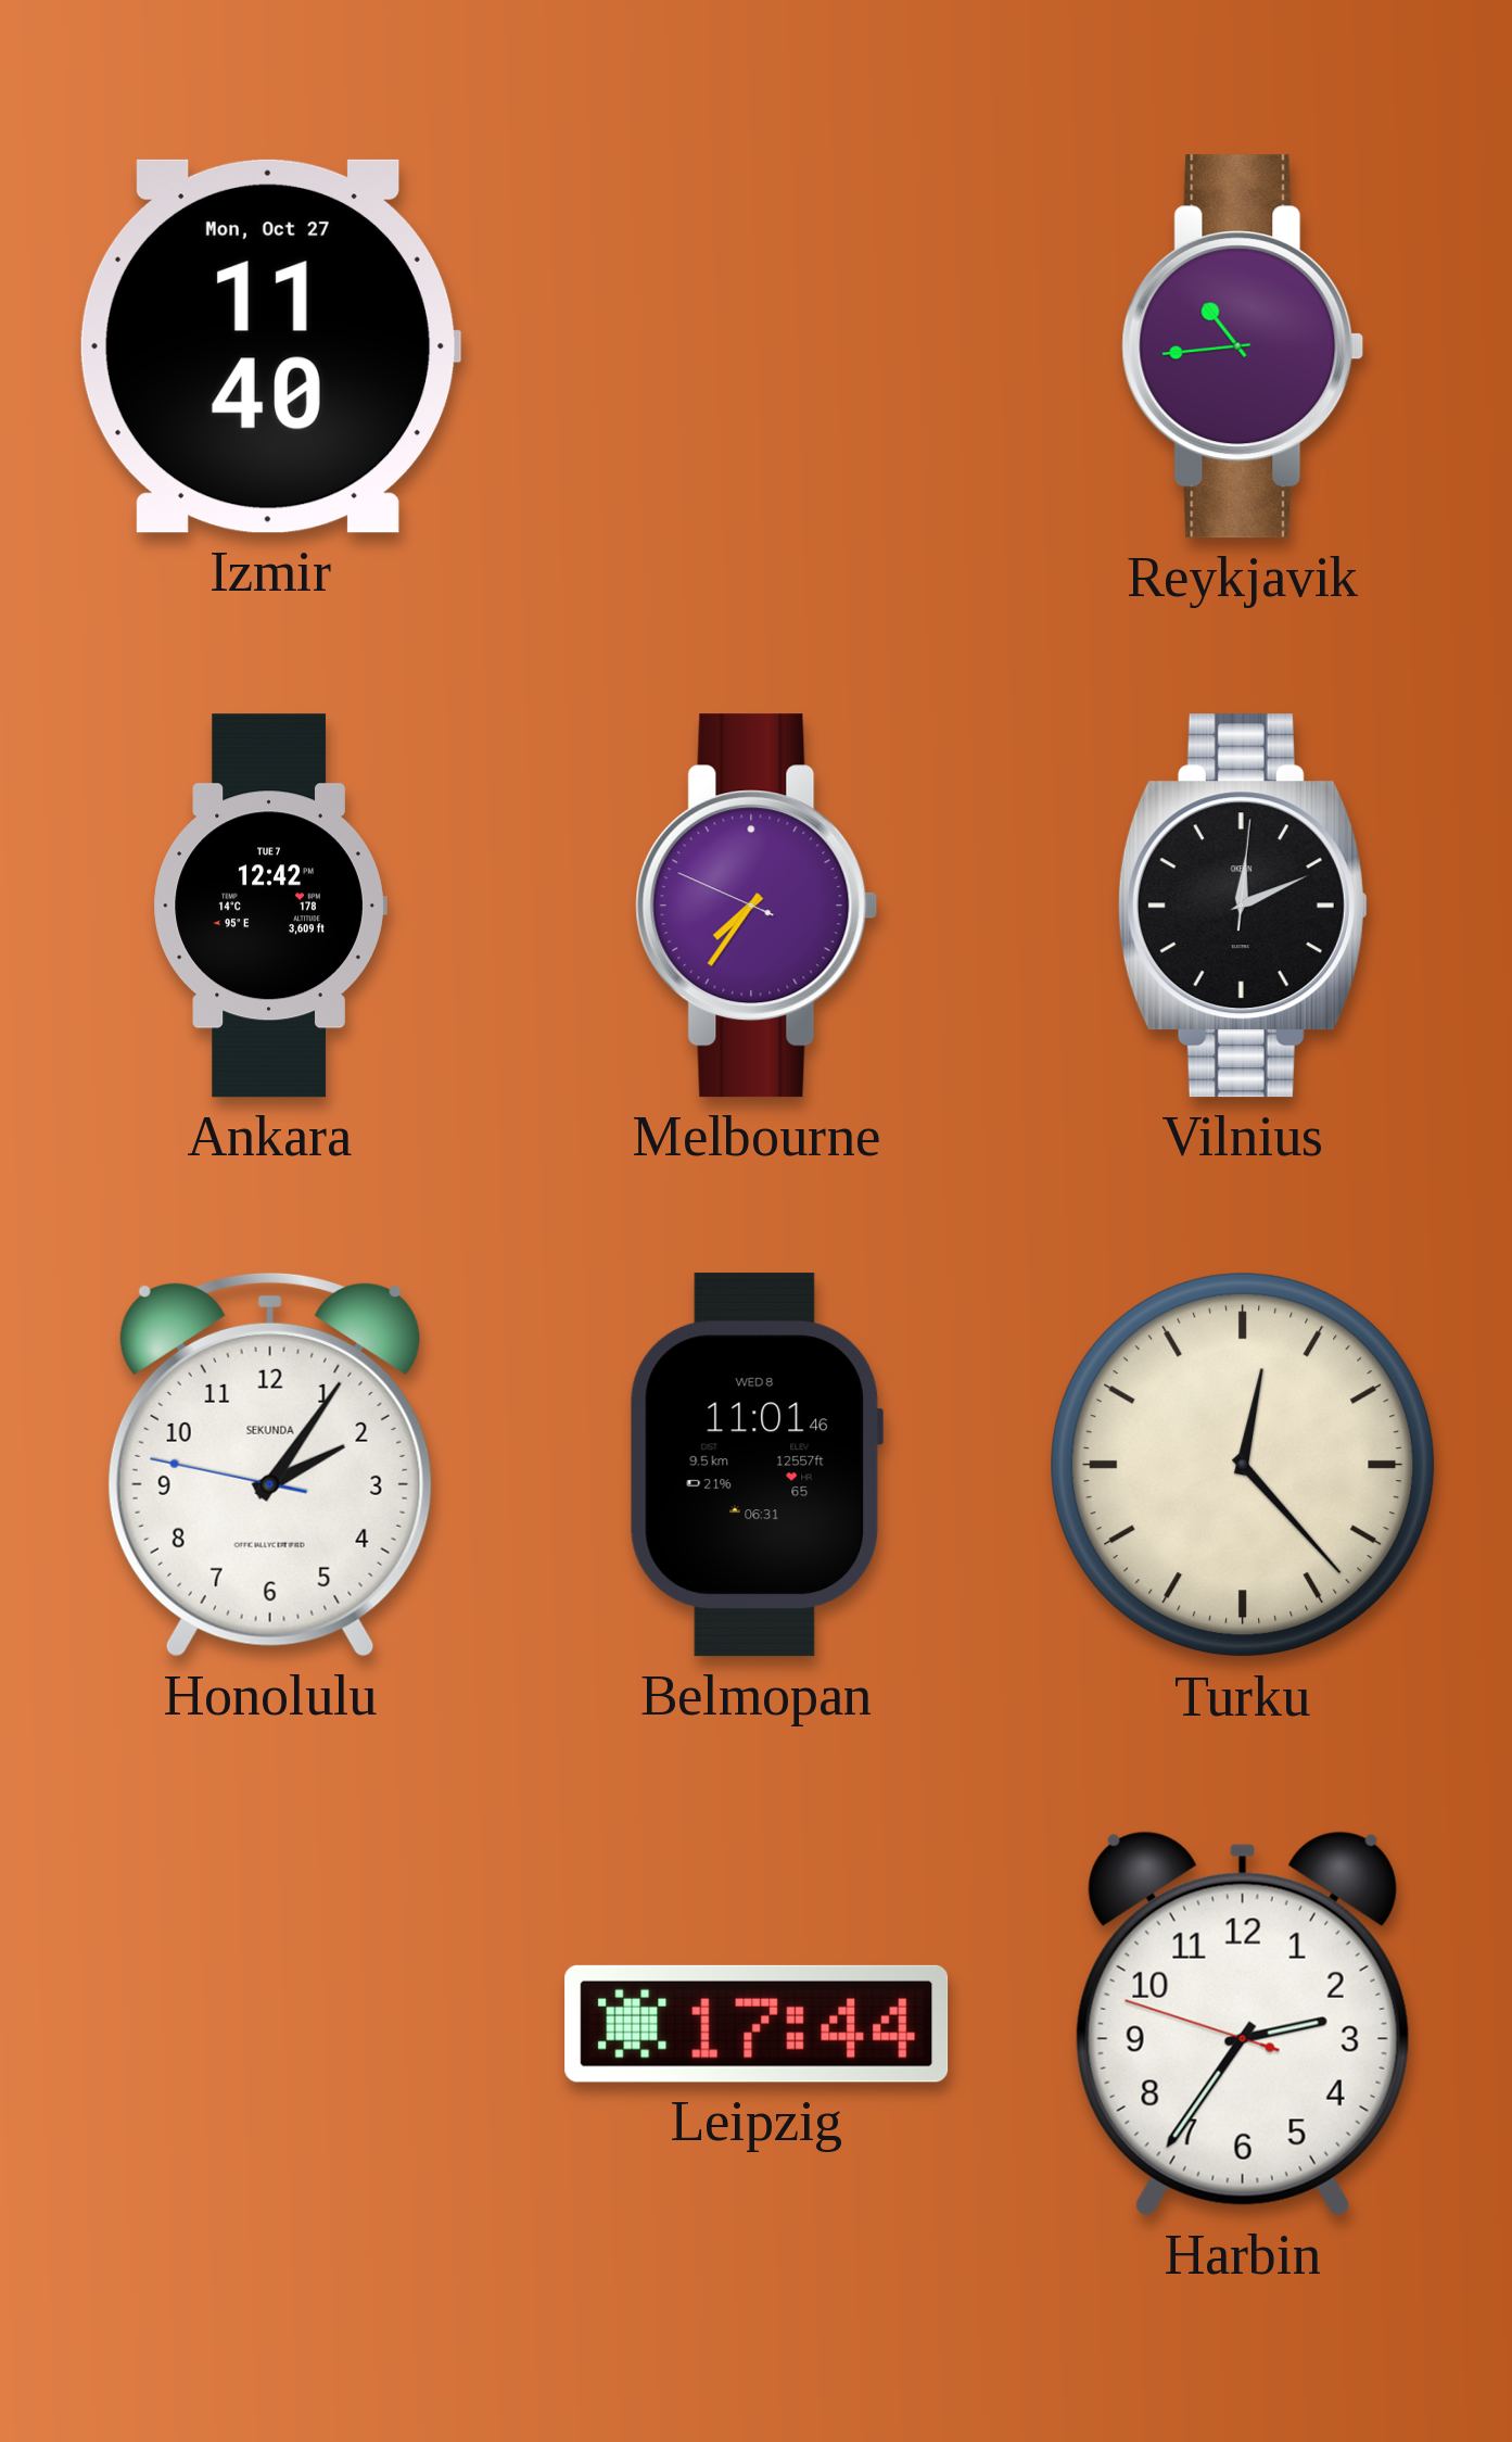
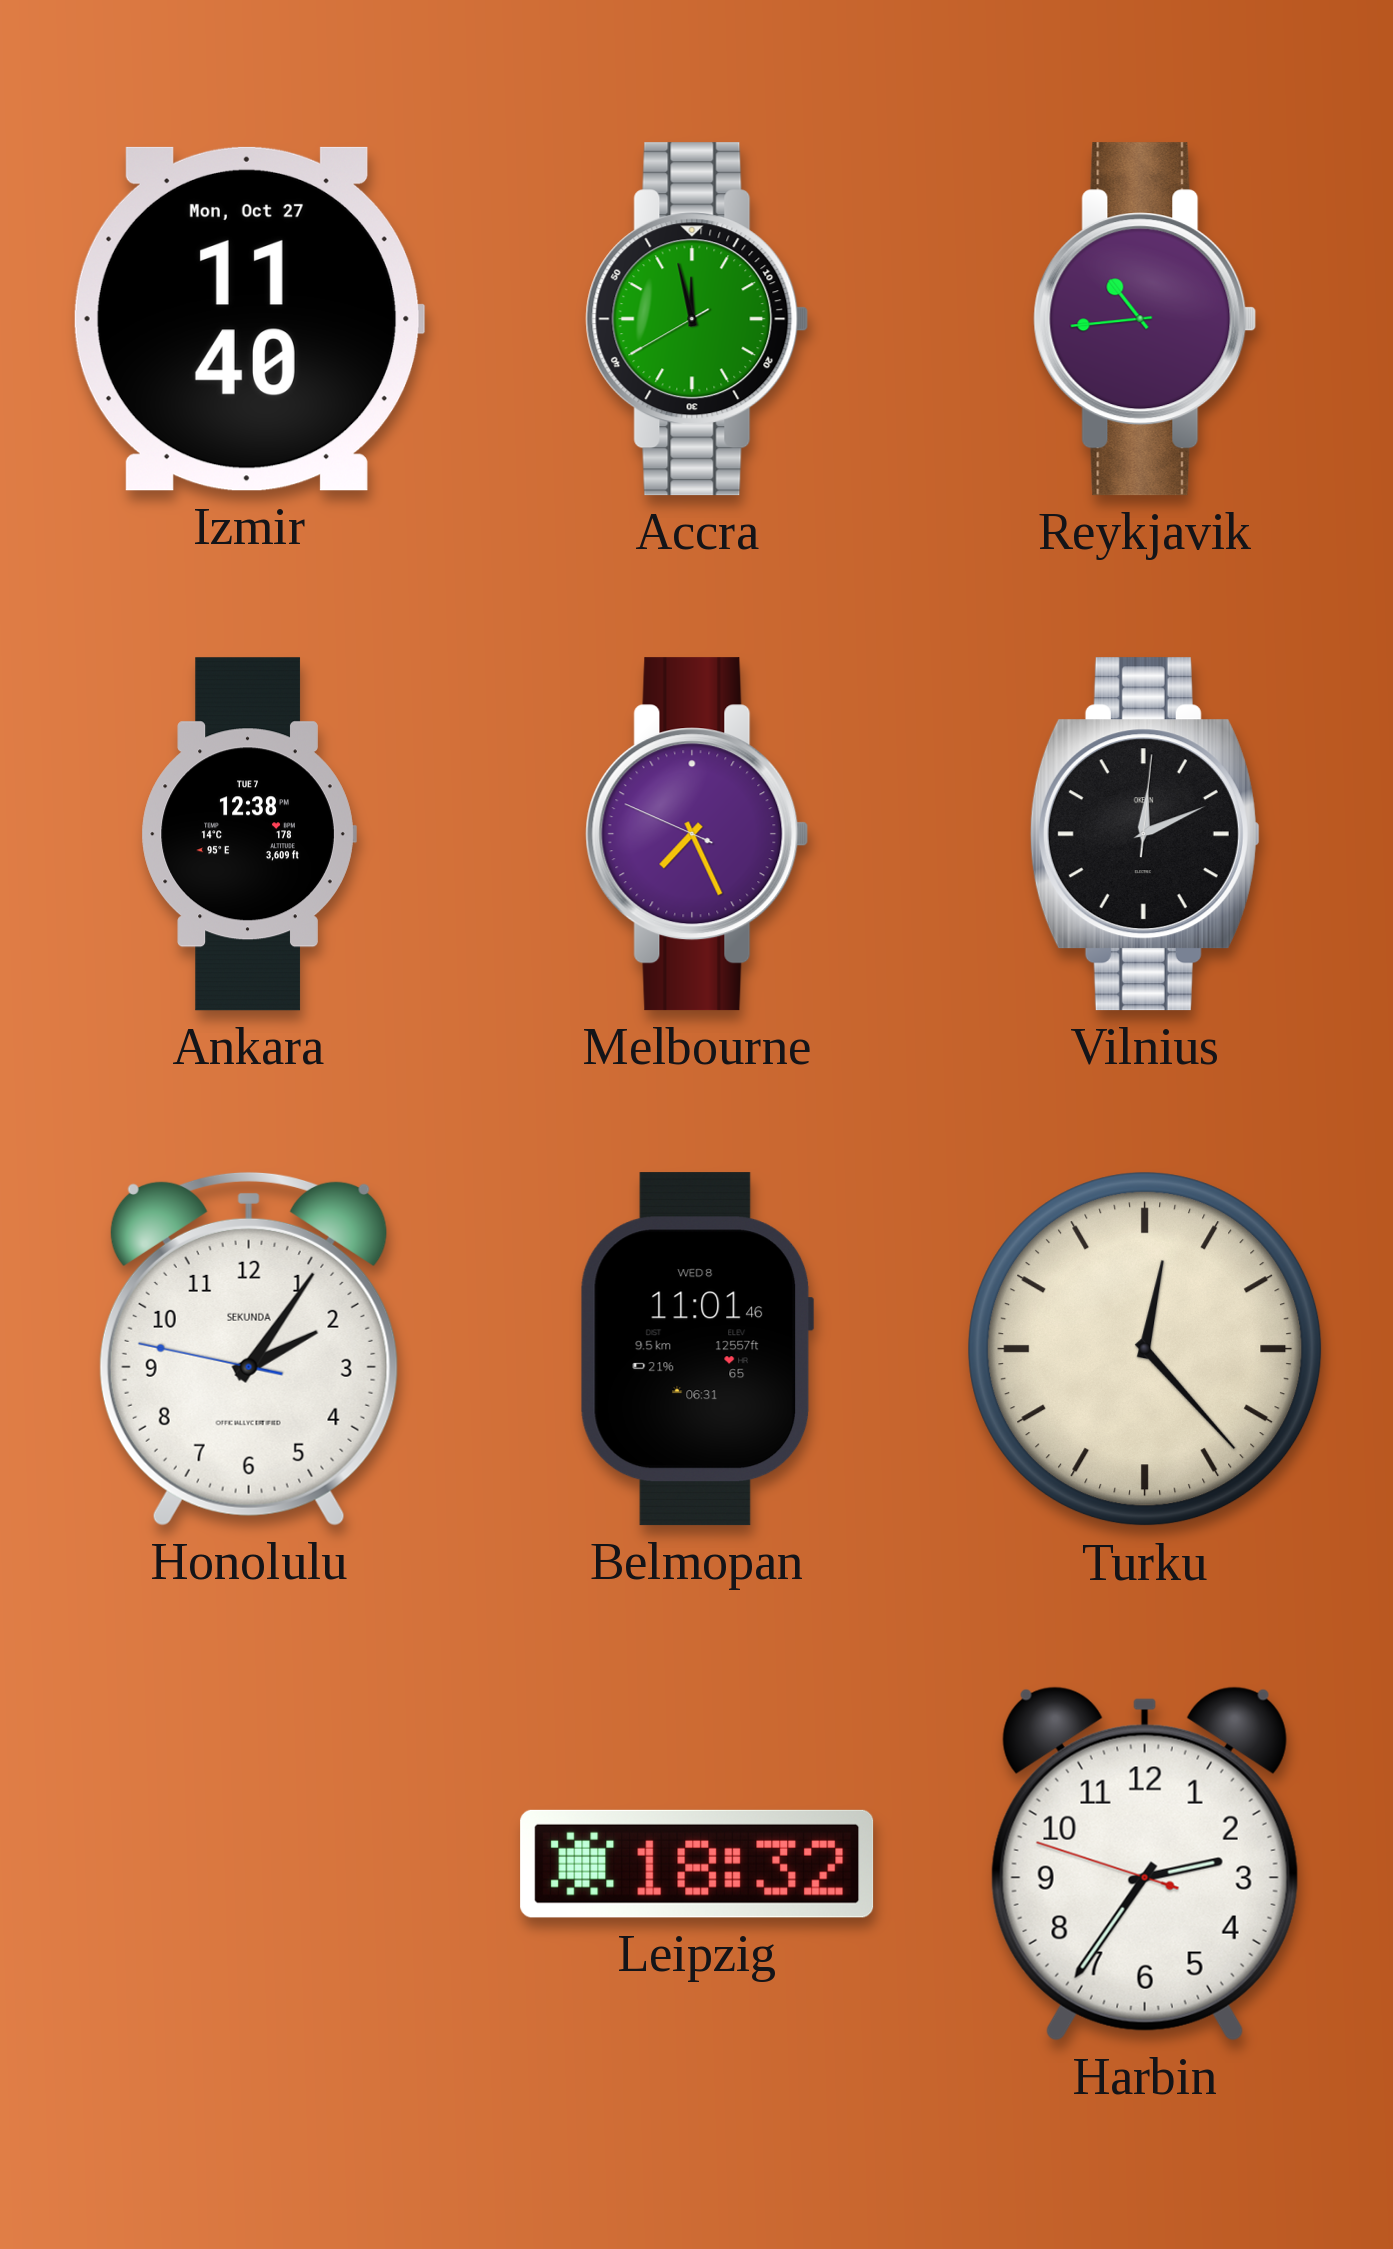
Accra: none -> 11:57
Ankara: 12:42 -> 12:38
Melbourne: 7:35 -> 7:25
Leipzig: 17:44 -> 18:32
